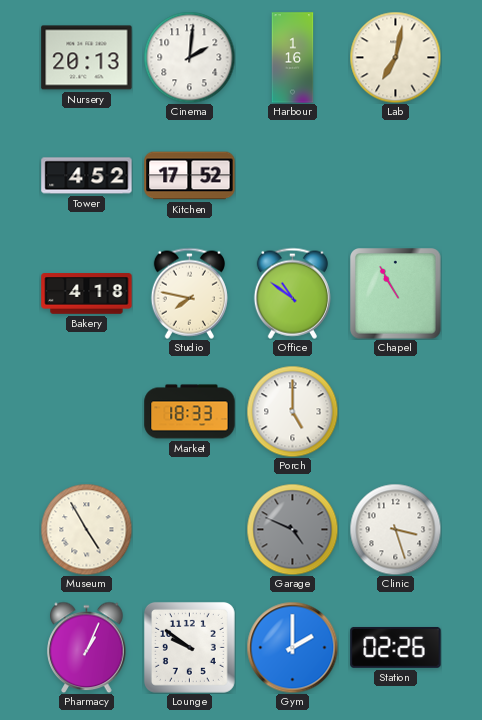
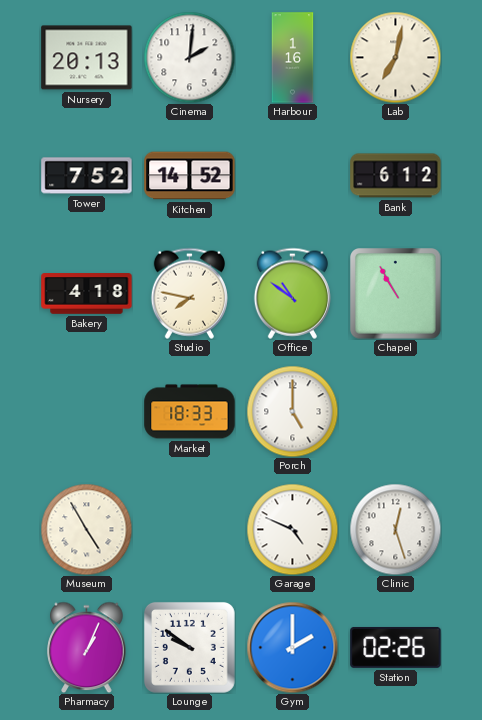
Tower: 4:52 -> 7:52
Kitchen: 17:52 -> 14:52
Bank: none -> 6:12
Garage dial: grey -> white
Clinic: 3:27 -> 12:27
